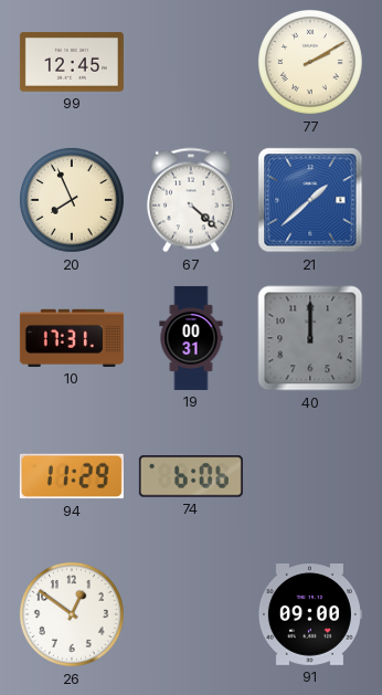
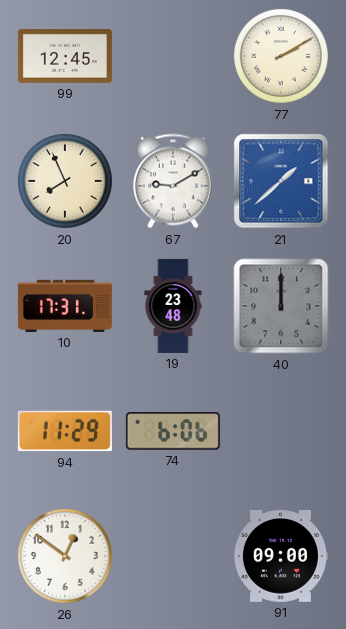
67: 4:22 -> 9:10
19: 00:31 -> 23:48
